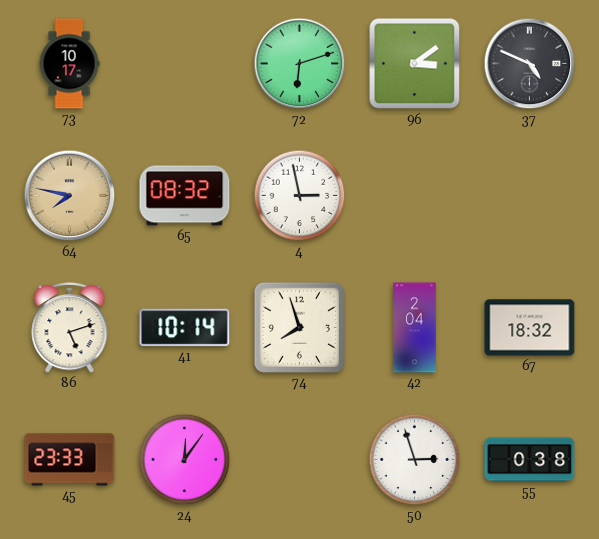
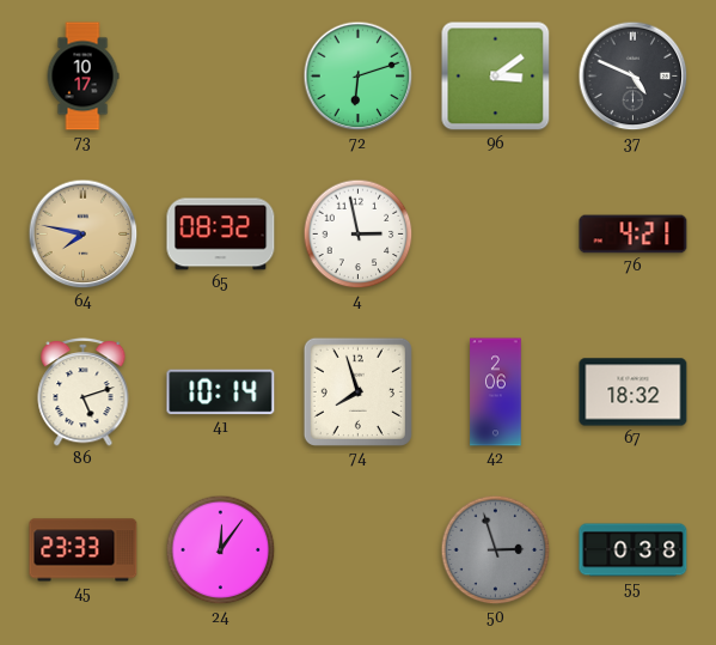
76: none -> 4:21
42: 2:04 -> 2:06
50 dial: white -> grey
